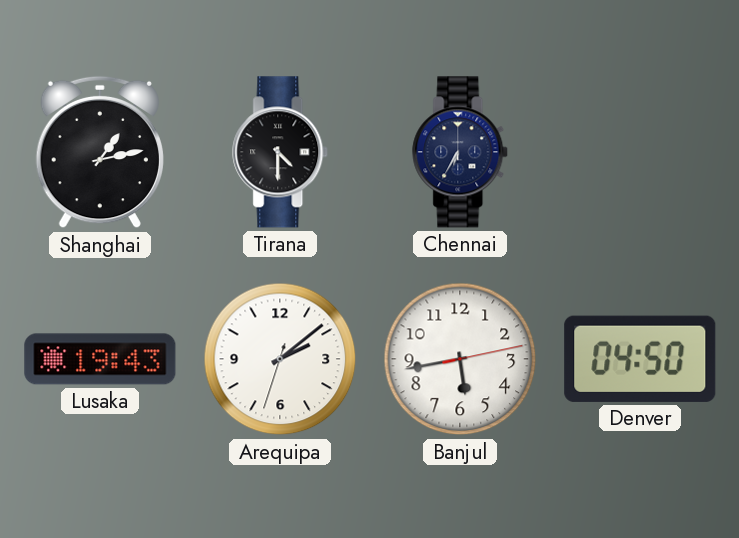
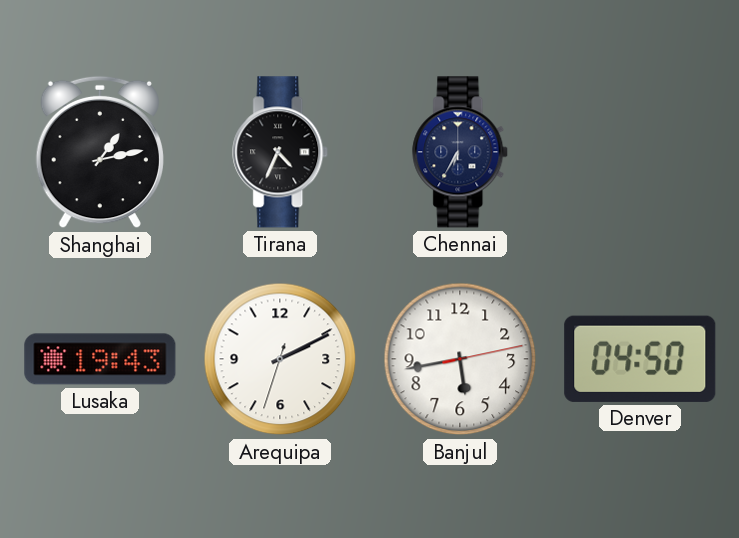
Tirana: 4:30 -> 4:34
Arequipa: 2:08 -> 2:10
